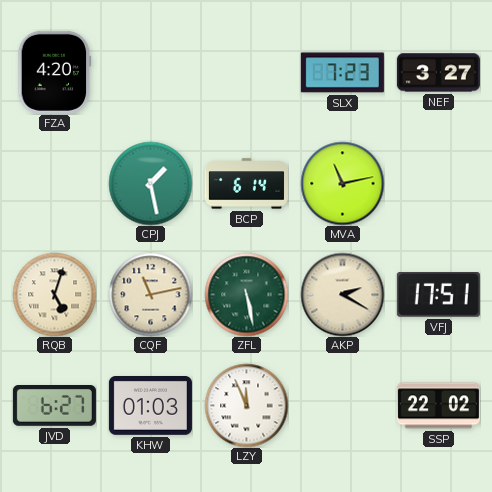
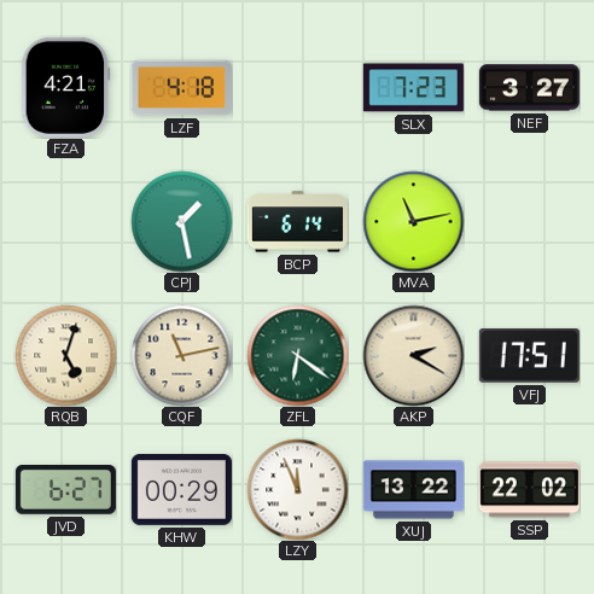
FZA: 4:20 -> 4:21
LZF: none -> 4:18
ZFL: 5:28 -> 6:21
KHW: 01:03 -> 00:29
XUJ: none -> 13:22
